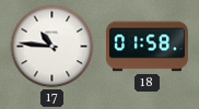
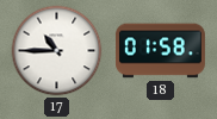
17: 10:46 -> 10:45
